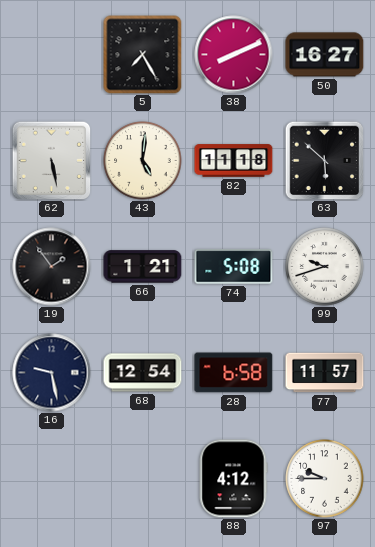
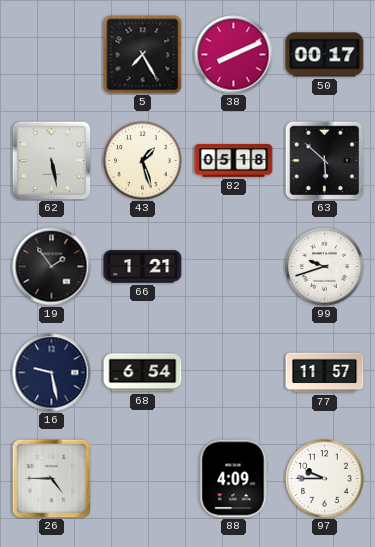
50: 16:27 -> 00:17
43: 5:01 -> 1:27
82: 11:18 -> 05:18
74: 5:08 -> none
68: 12:54 -> 6:54
28: 6:58 -> none
26: none -> 4:45
88: 4:12 -> 4:09
